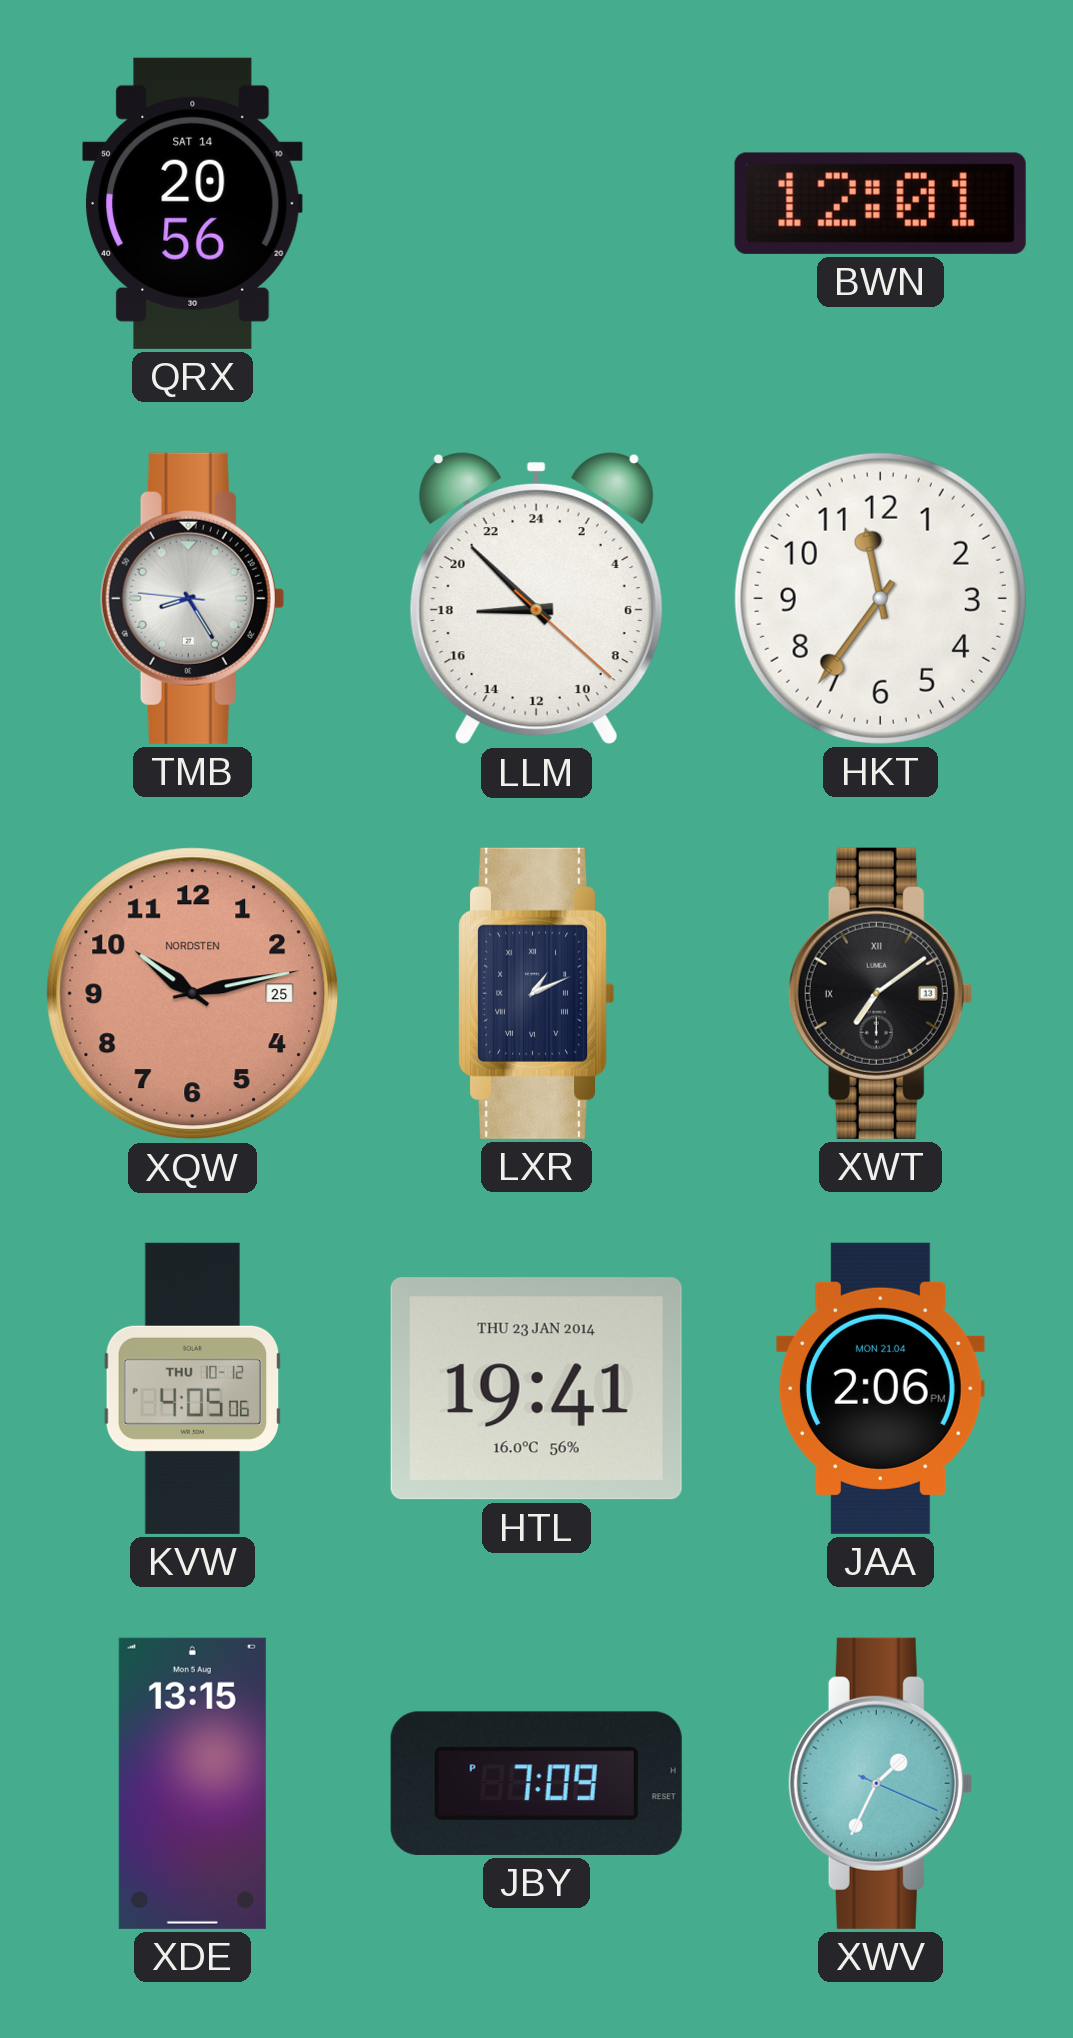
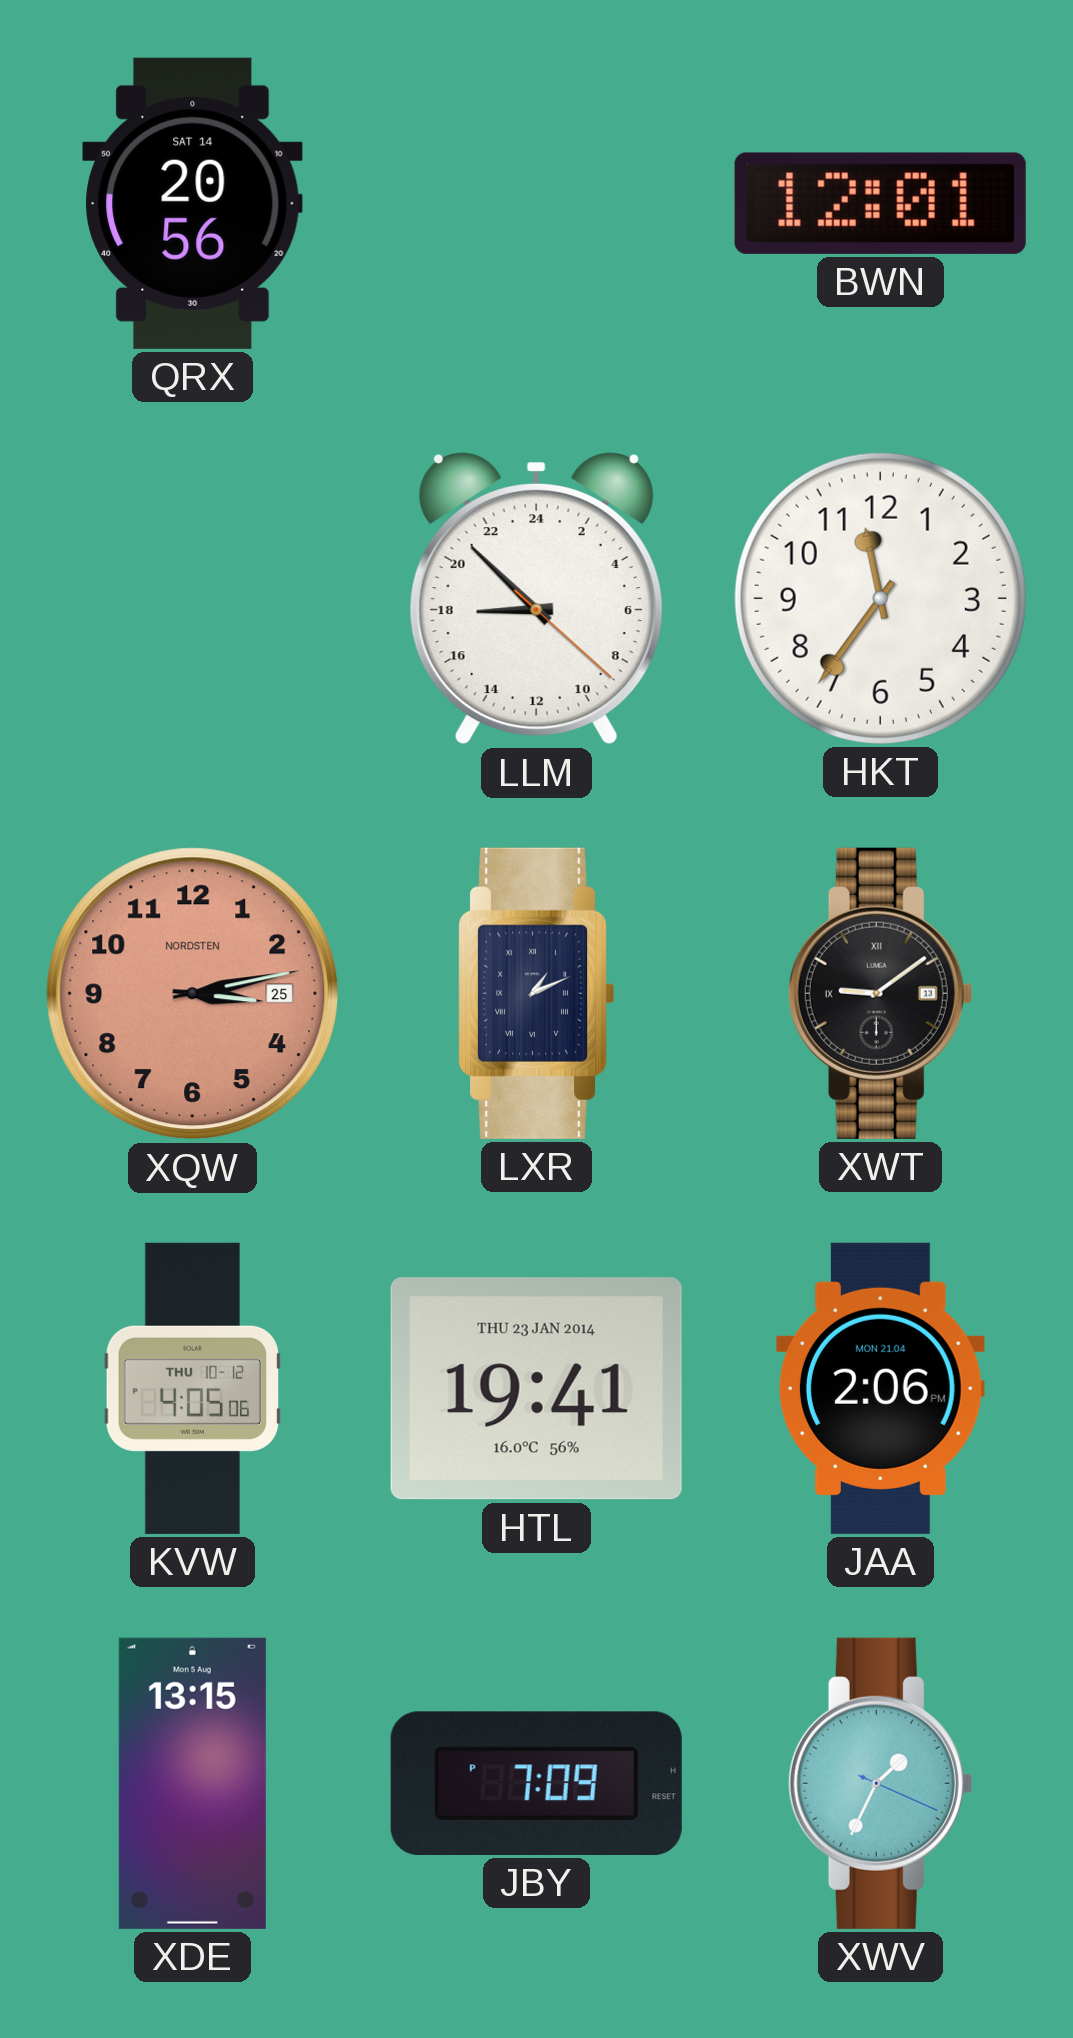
TMB: 8:24 -> none
XQW: 10:13 -> 3:13
XWT: 7:09 -> 9:09
